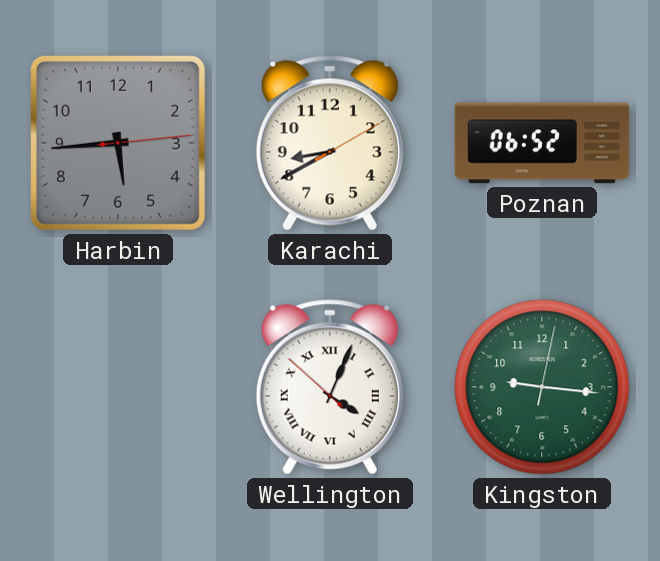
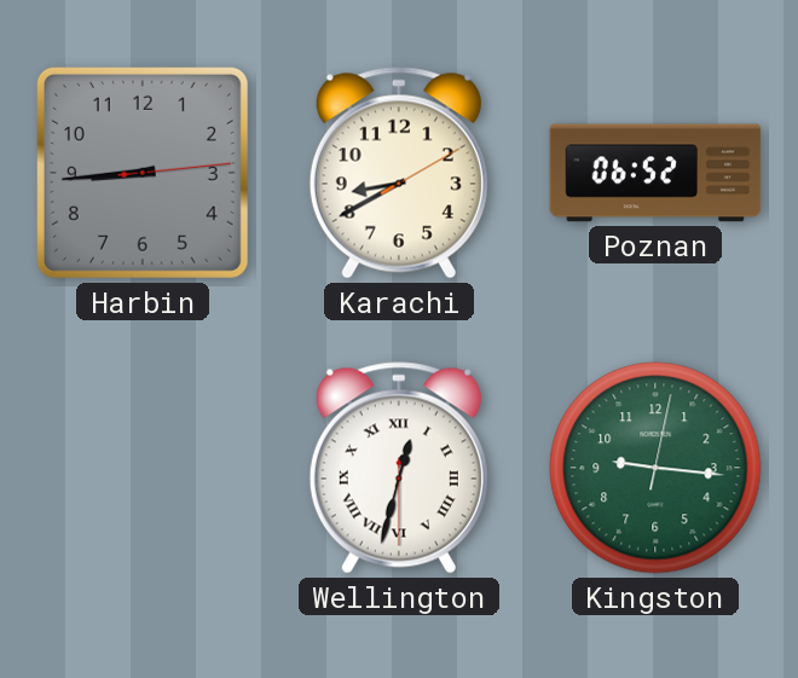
Harbin: 5:44 -> 8:44
Wellington: 4:03 -> 12:32
